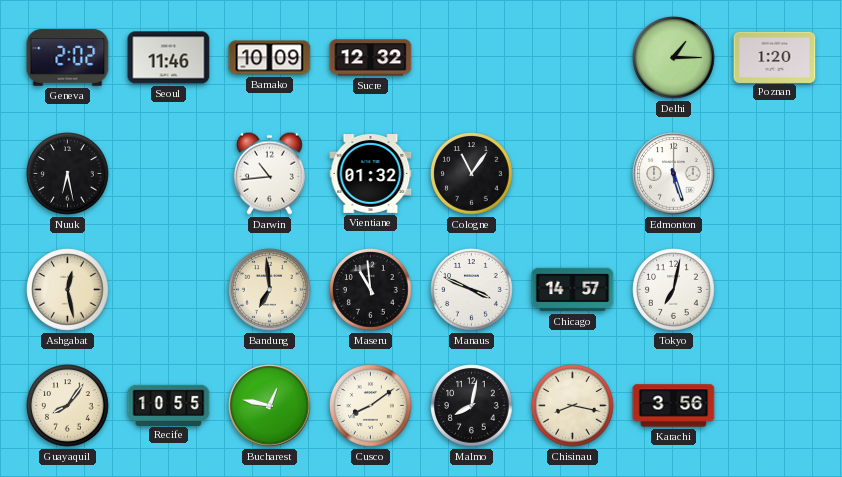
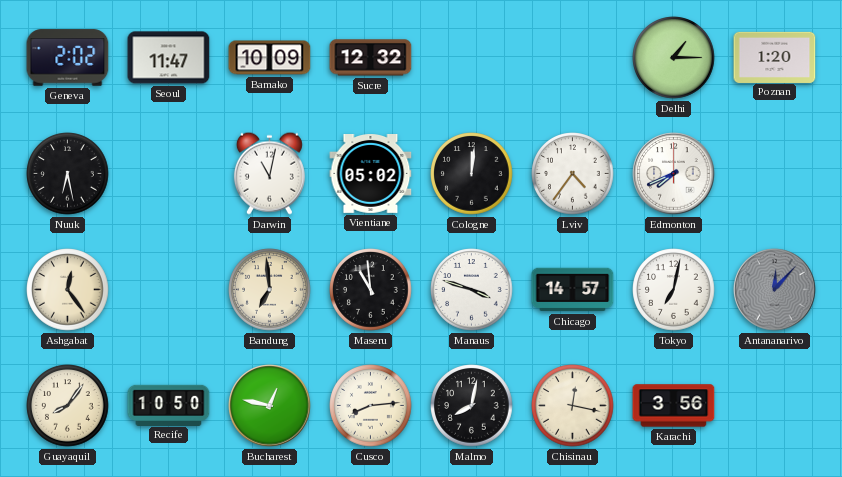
Seoul: 11:46 -> 11:47
Darwin: 10:44 -> 11:02
Vientiane: 01:32 -> 05:02
Cologne: 11:06 -> 12:01
Lviv: none -> 4:36
Edmonton: 5:27 -> 7:41
Ashgabat: 12:28 -> 12:24
Manaus: 3:49 -> 3:48
Antananarivo: none -> 12:07
Recife: 10:55 -> 10:50
Cusco: 8:09 -> 8:14
Chisinau: 8:17 -> 12:17
